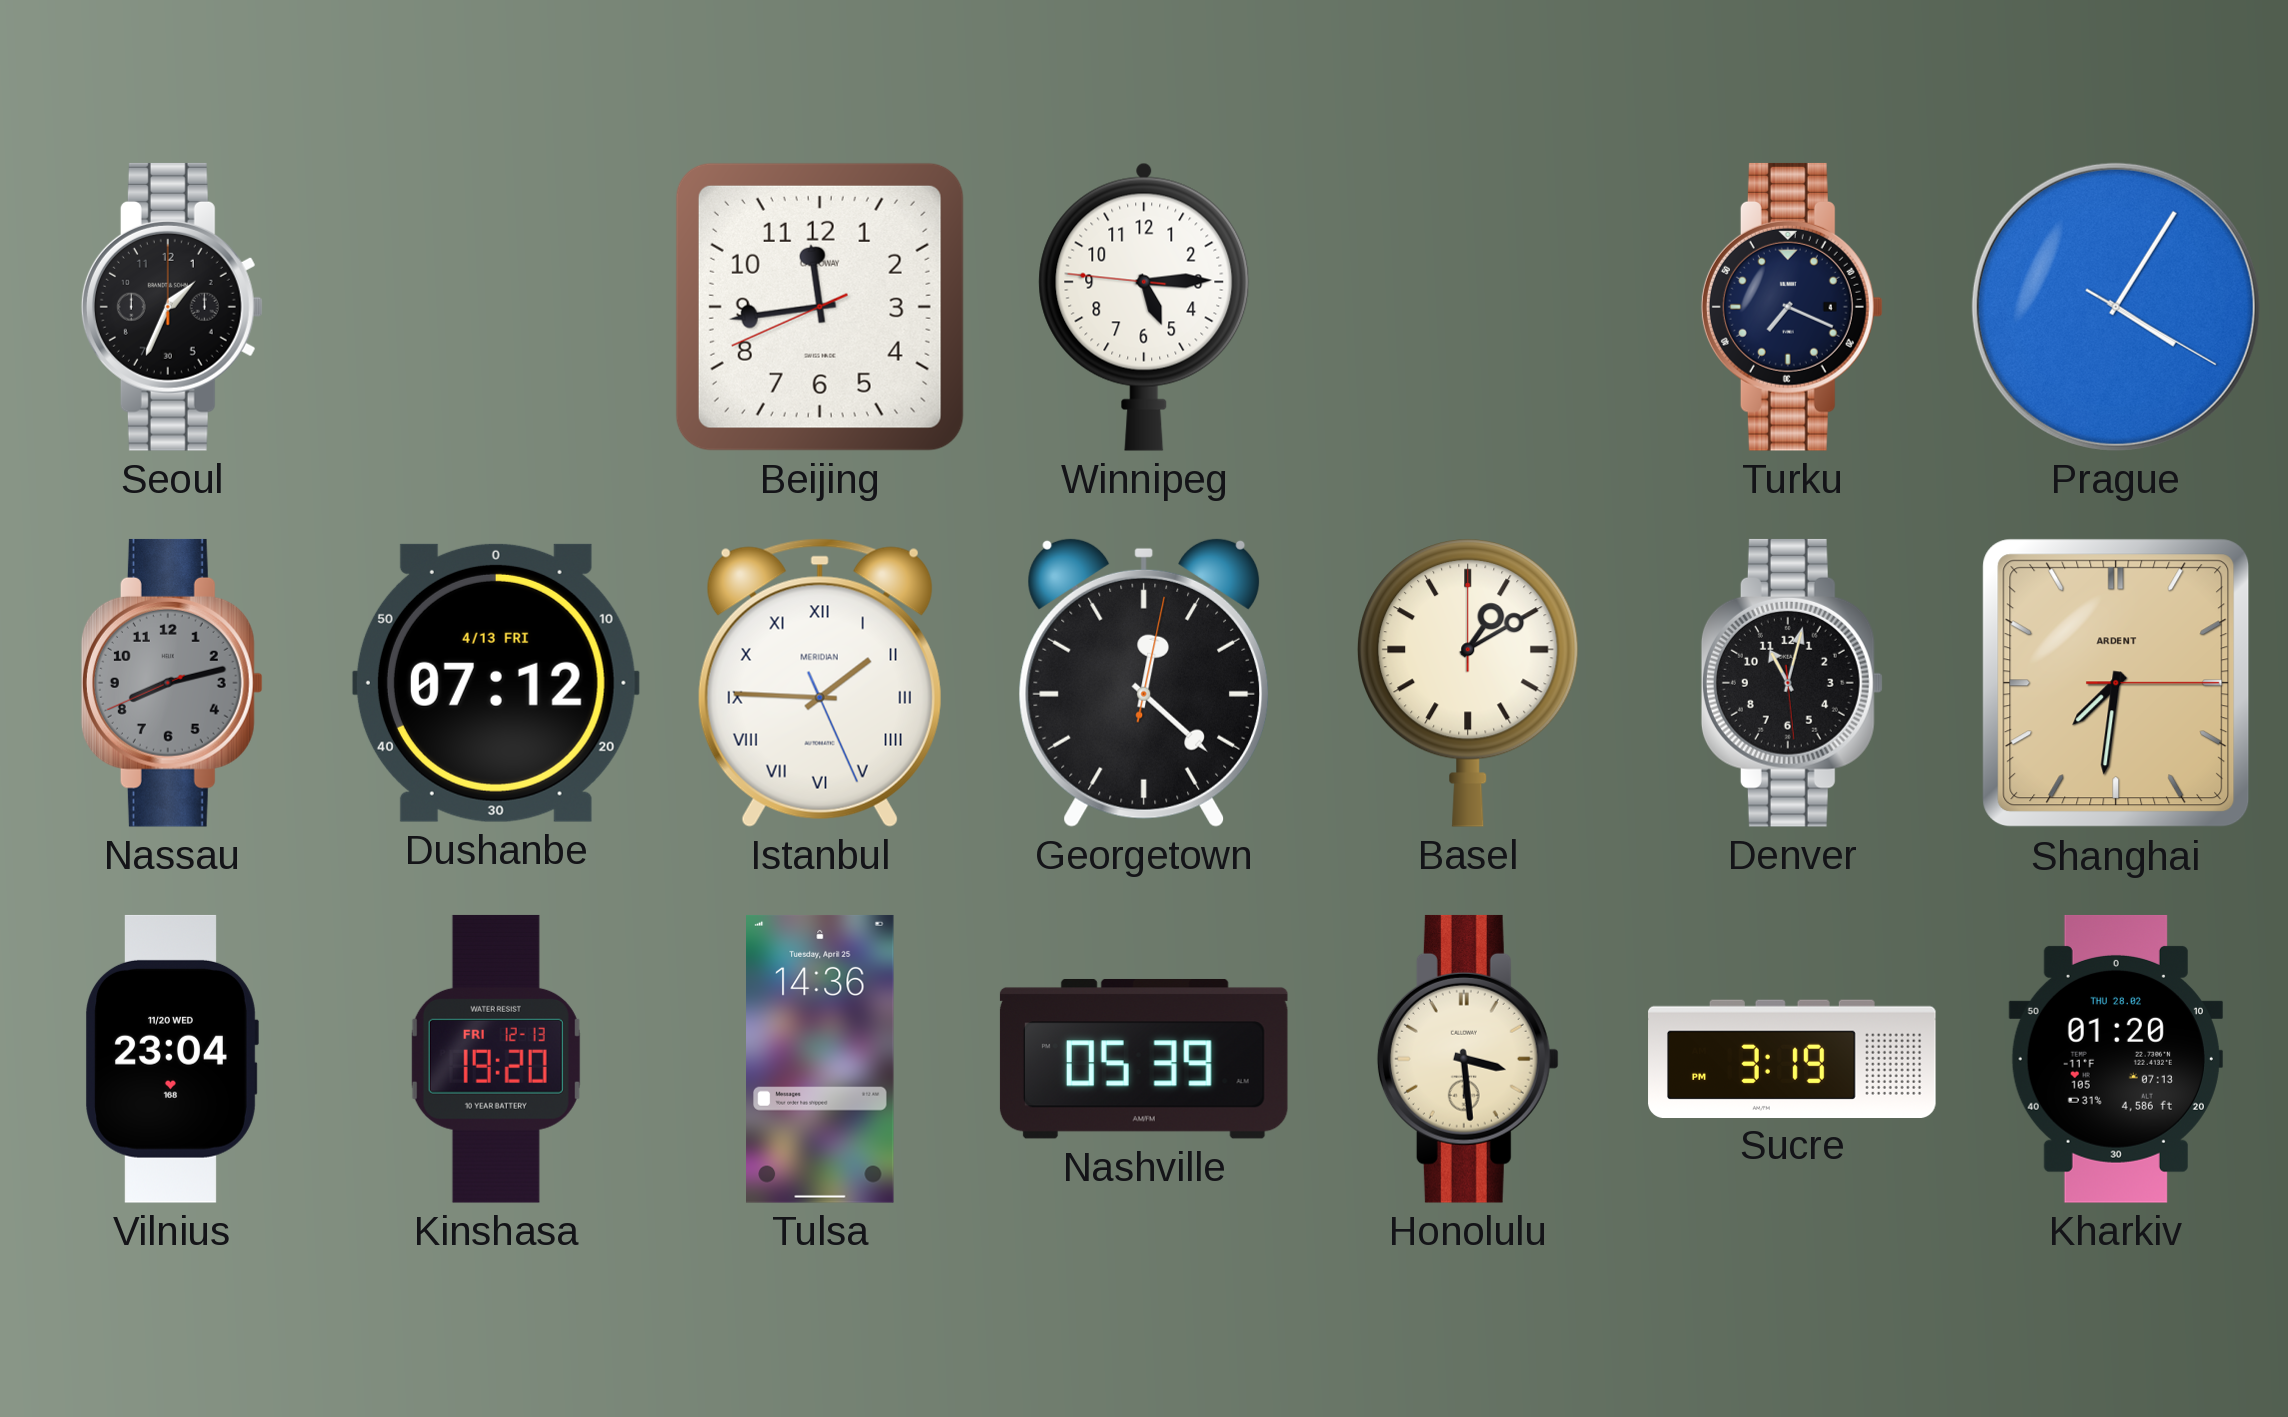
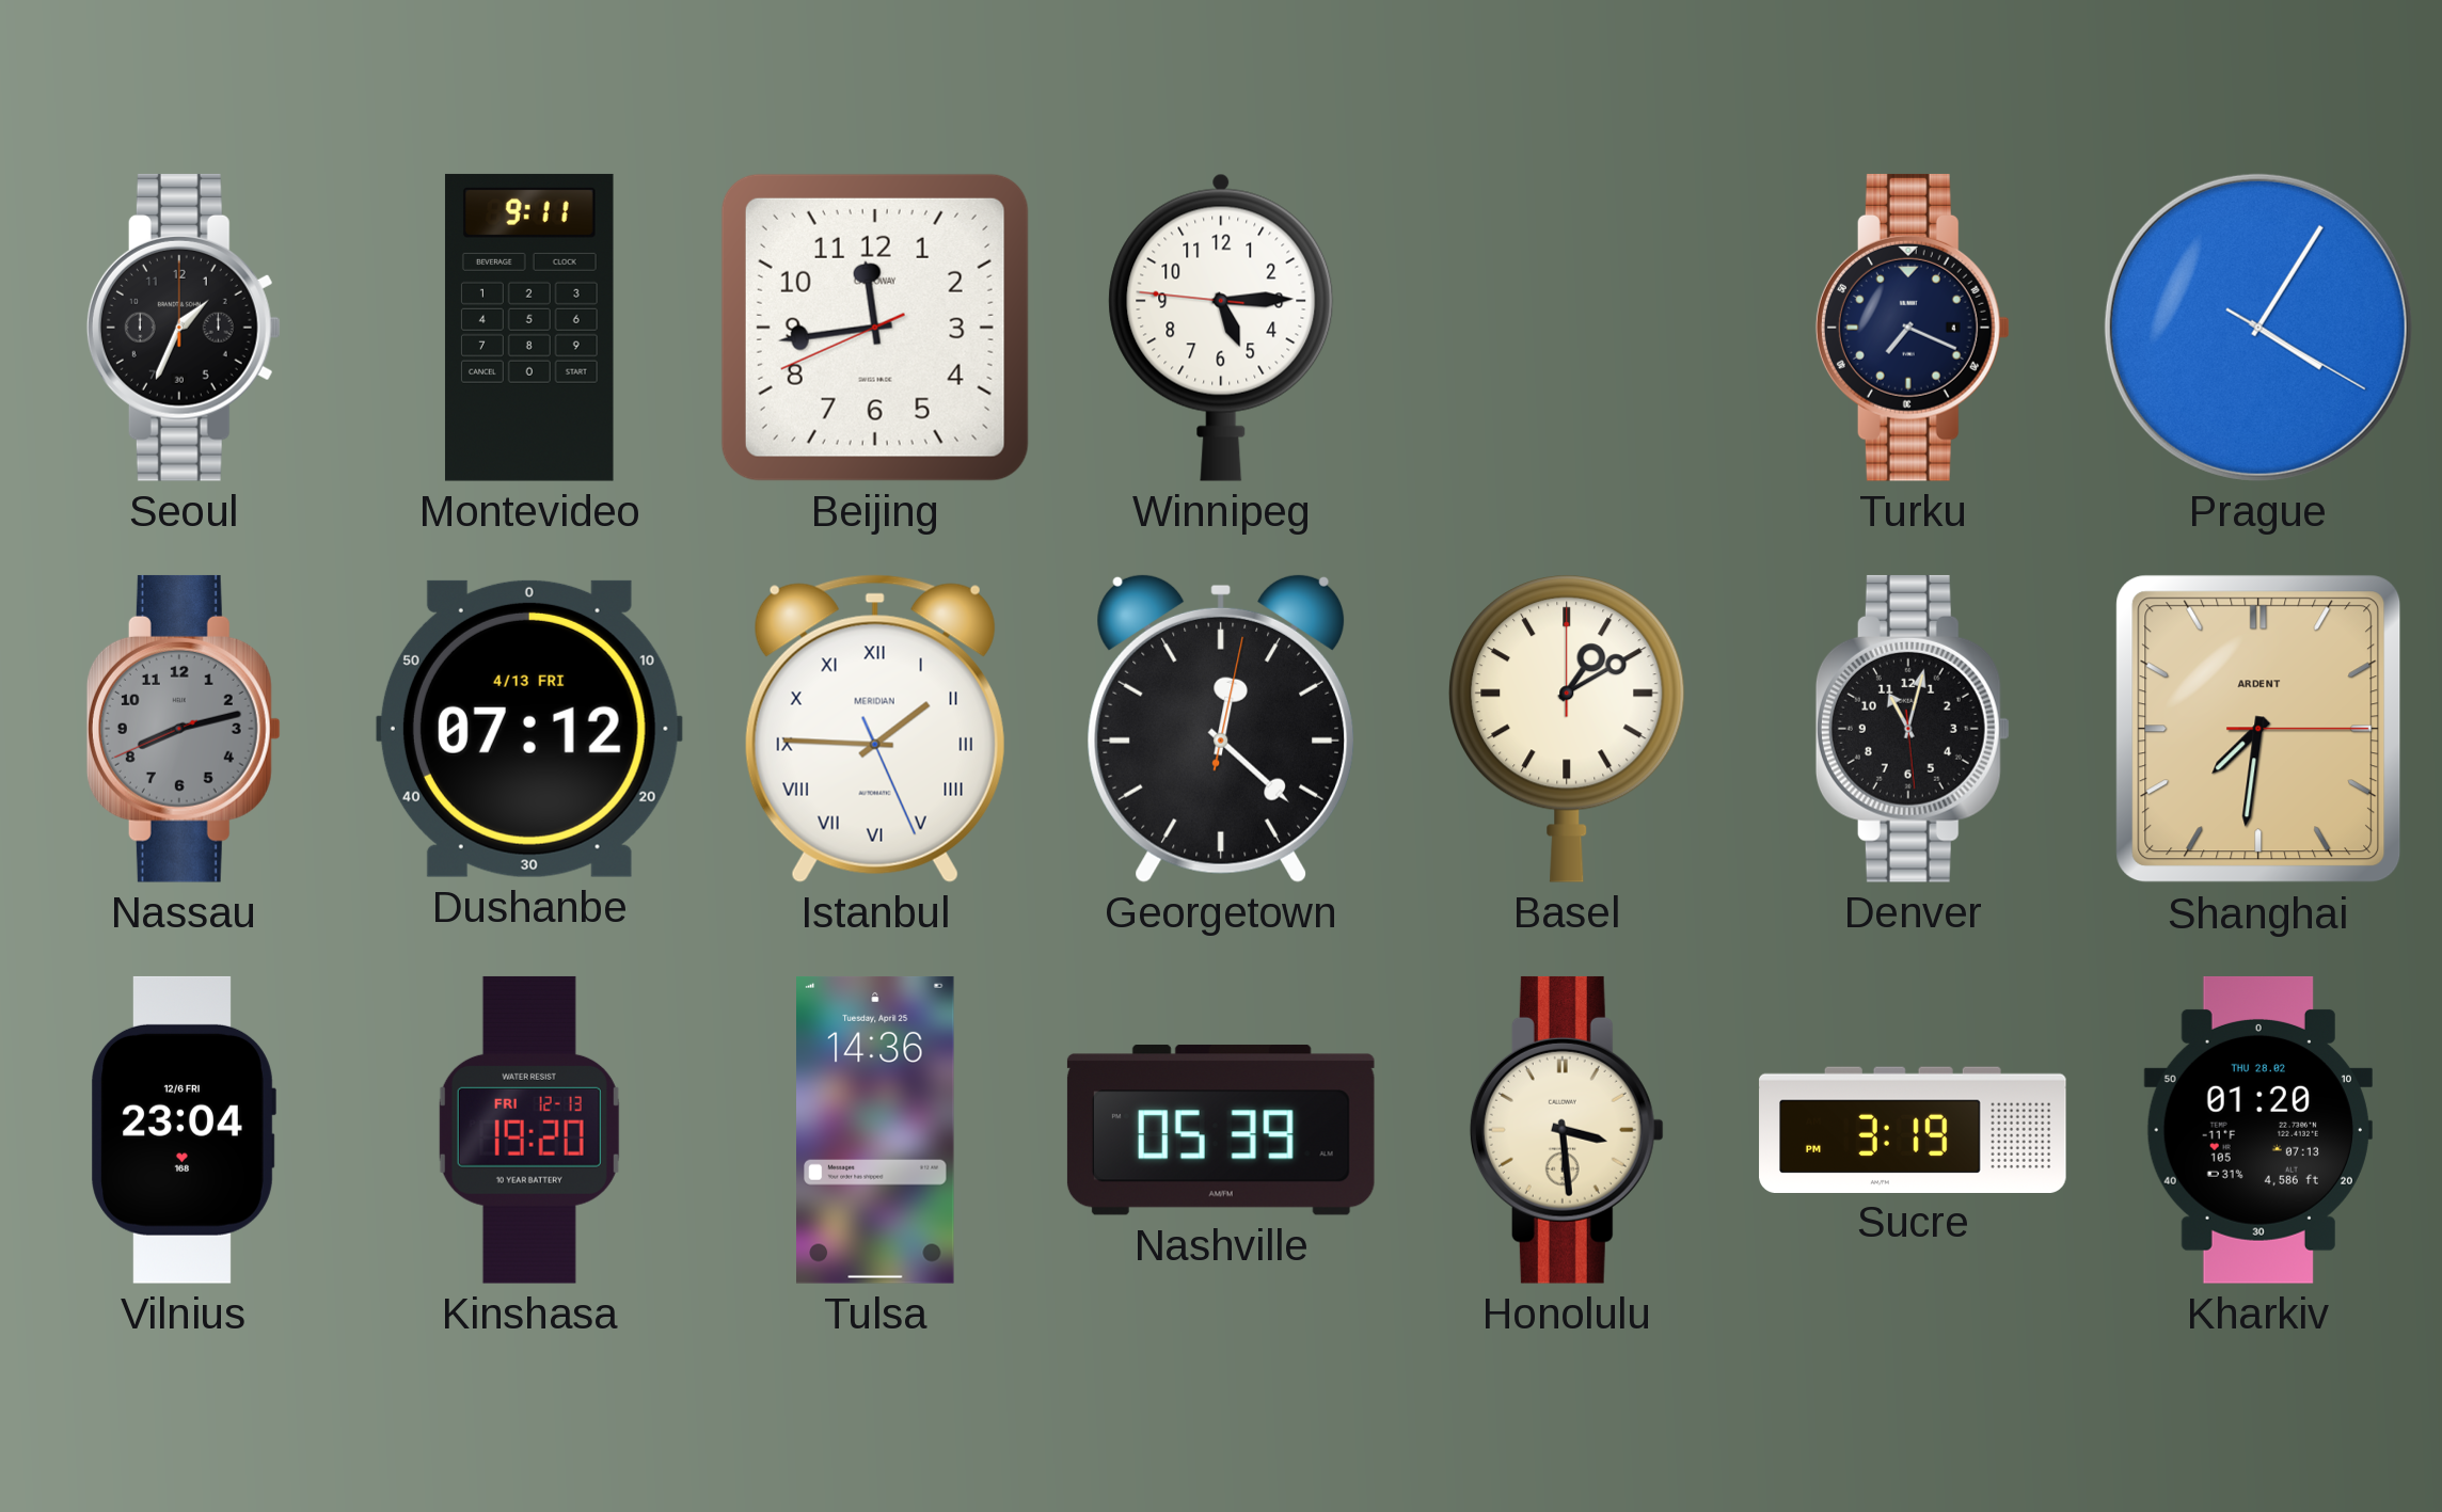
Montevideo: none -> 9:11
Vilnius date: 11/20 WED -> 12/6 FRI
